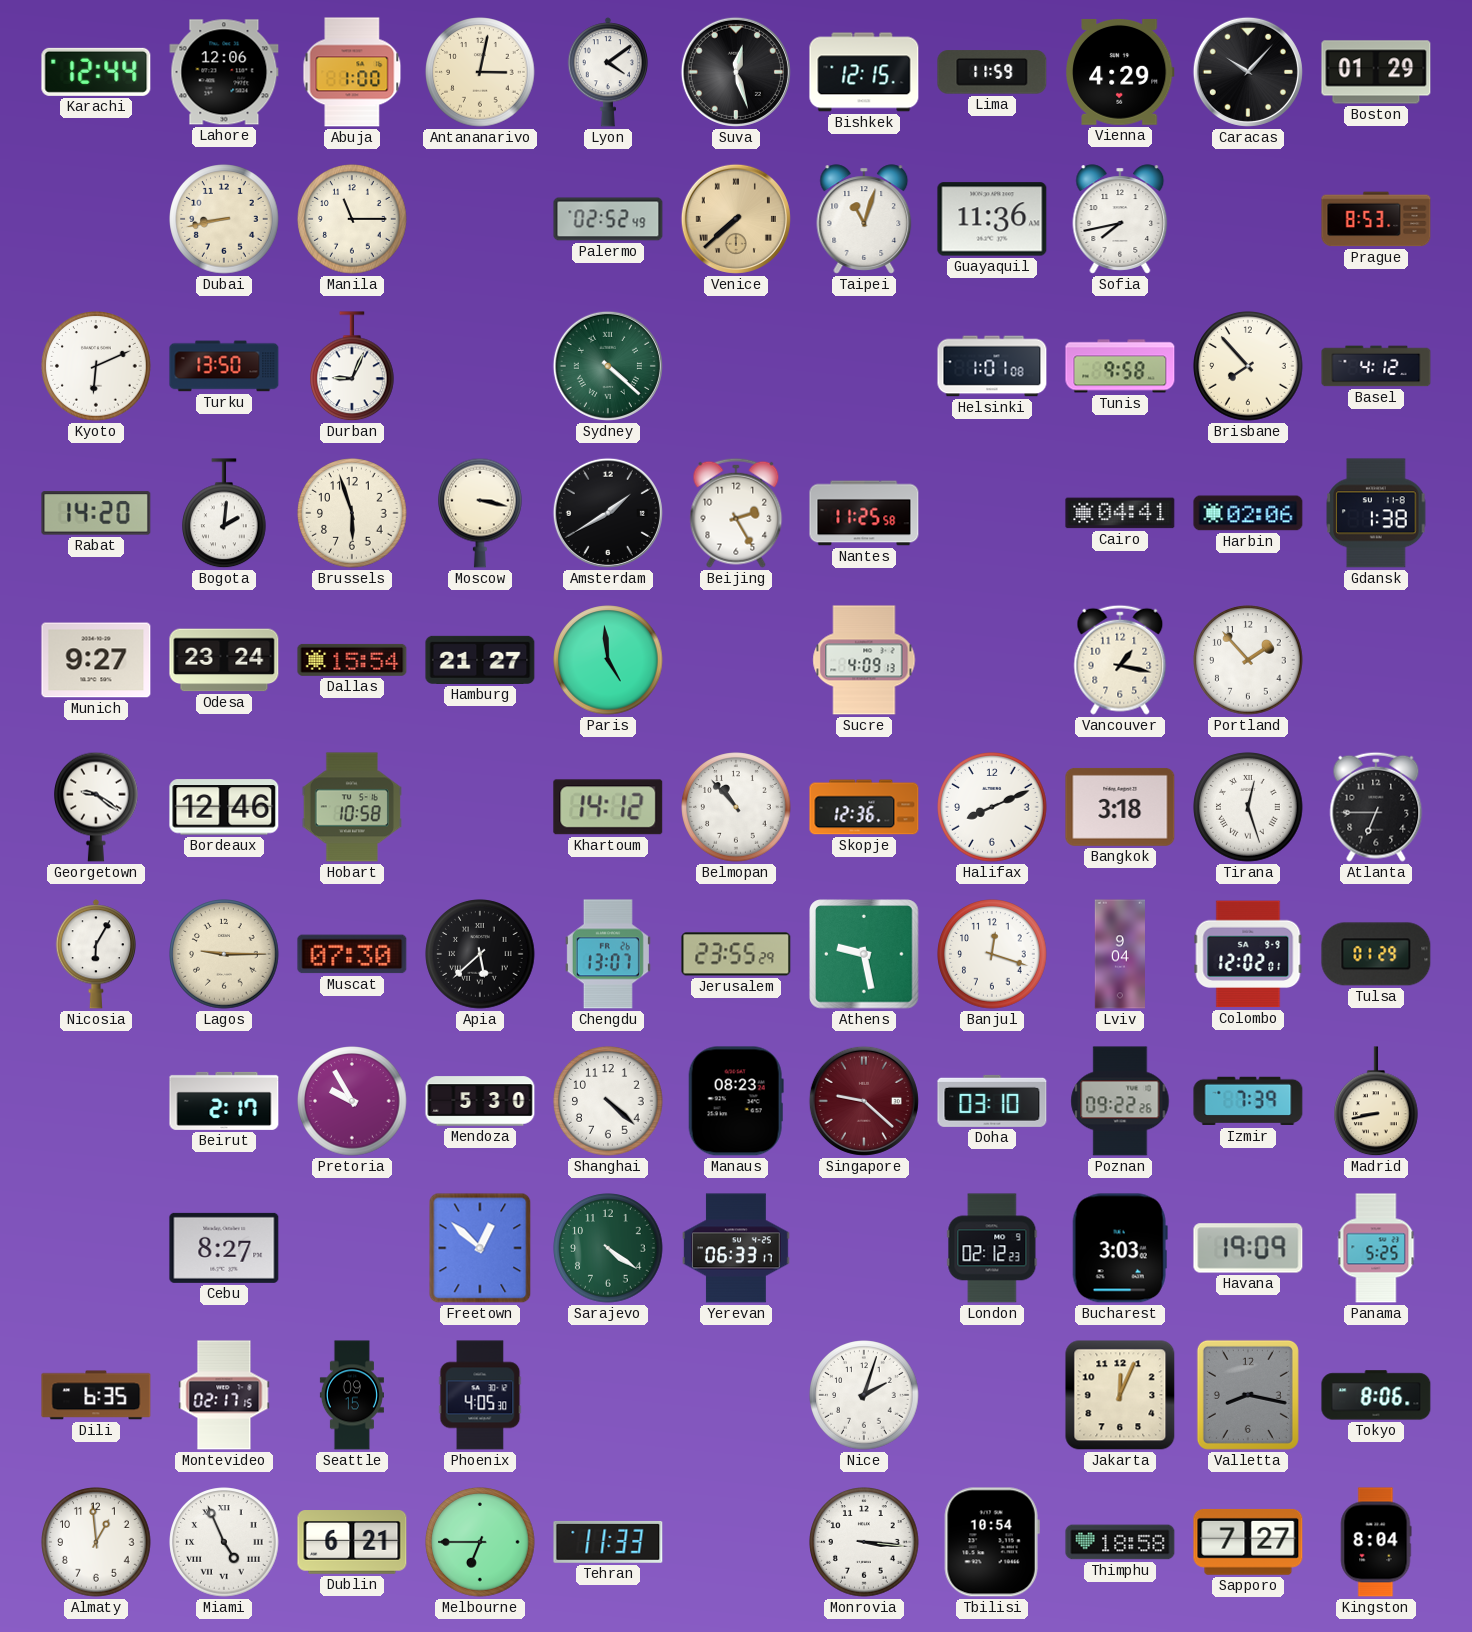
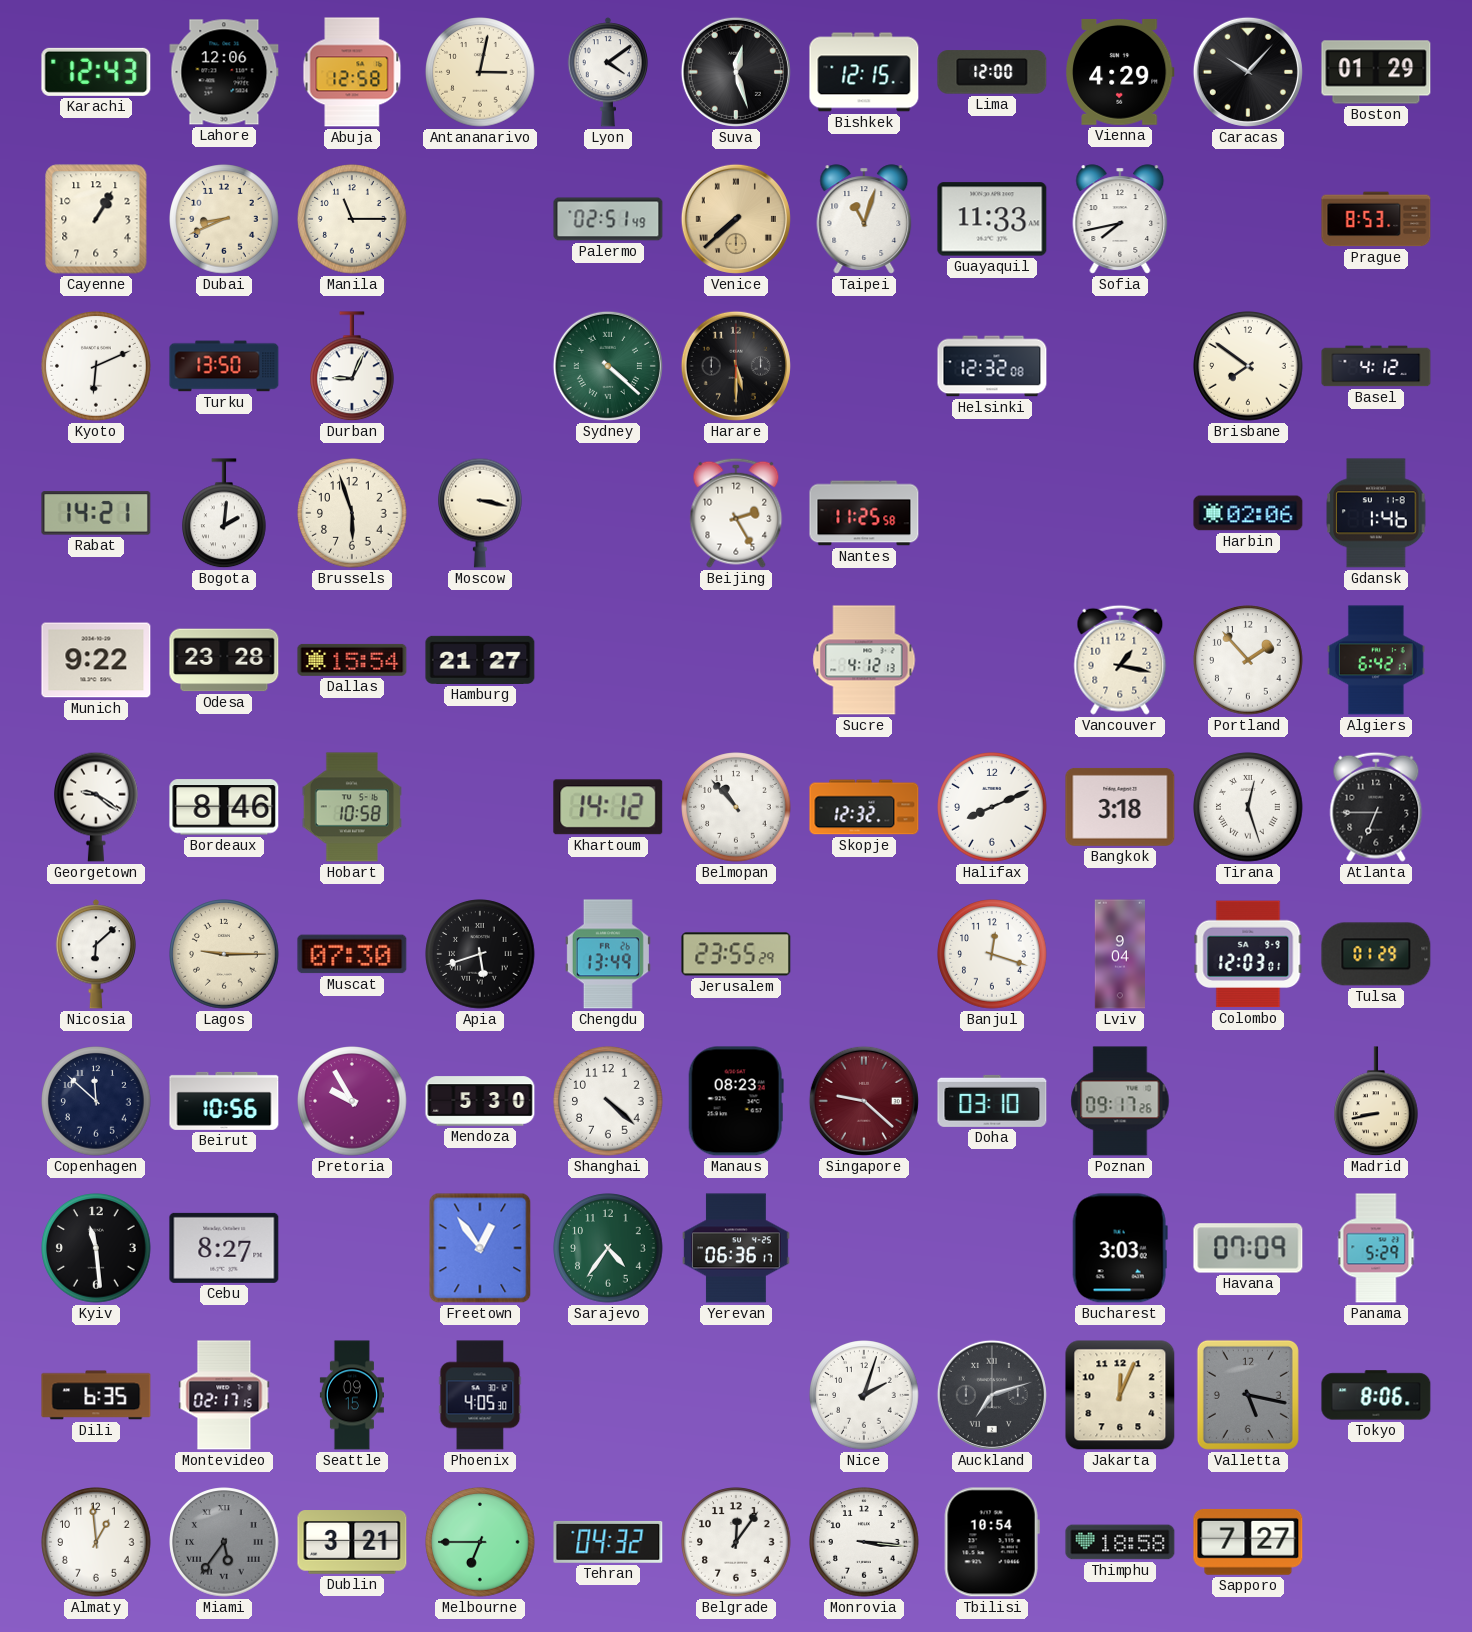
Karachi: 12:44 -> 12:43
Abuja: 1:00 -> 12:58
Lima: 11:59 -> 12:00
Cayenne: none -> 1:05
Dubai: 8:43 -> 8:41
Palermo: 02:52 -> 02:51
Guayaquil: 11:36 -> 11:33
Harare: none -> 5:30
Helsinki: 1:01 -> 12:32
Tunis: 9:58 -> none
Brisbane: 7:53 -> 7:51
Rabat: 14:20 -> 14:21
Amsterdam: 1:40 -> none
Cairo: 04:41 -> none
Gdansk: 1:38 -> 1:46
Munich: 9:27 -> 9:22
Odesa: 23:24 -> 23:28
Paris: 4:59 -> none
Sucre: 4:09 -> 4:12
Algiers: none -> 6:42
Bordeaux: 12:46 -> 8:46
Skopje: 12:36 -> 12:32
Nicosia: 6:05 -> 6:08
Apia: 5:38 -> 5:42
Chengdu: 13:07 -> 13:49
Athens: 9:28 -> none
Colombo: 12:02 -> 12:03
Copenhagen: none -> 11:52
Beirut: 2:17 -> 10:56
Poznan: 09:22 -> 09:17
Izmir: 7:39 -> none
Kyiv: none -> 11:29
Freetown: 12:52 -> 12:54
Sarajevo: 4:21 -> 4:36
Yerevan: 06:33 -> 06:36
London: 02:12 -> none
Havana: 19:09 -> 07:09
Panama: 5:25 -> 5:29
Auckland: none -> 7:12
Valletta: 8:17 -> 5:17
Miami: 4:56 -> 5:36
Miami dial: white -> grey
Dublin: 6:21 -> 3:21
Tehran: 11:33 -> 04:32
Belgrade: none -> 12:06
Kingston: 8:04 -> none
